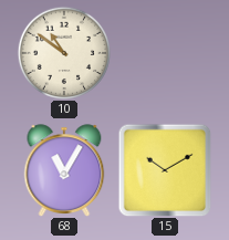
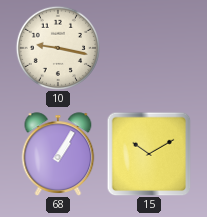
10: 10:51 -> 9:17
68: 11:05 -> 1:05
